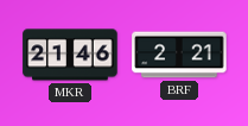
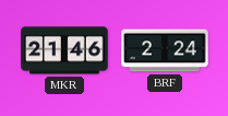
BRF: 2:21 -> 2:24
